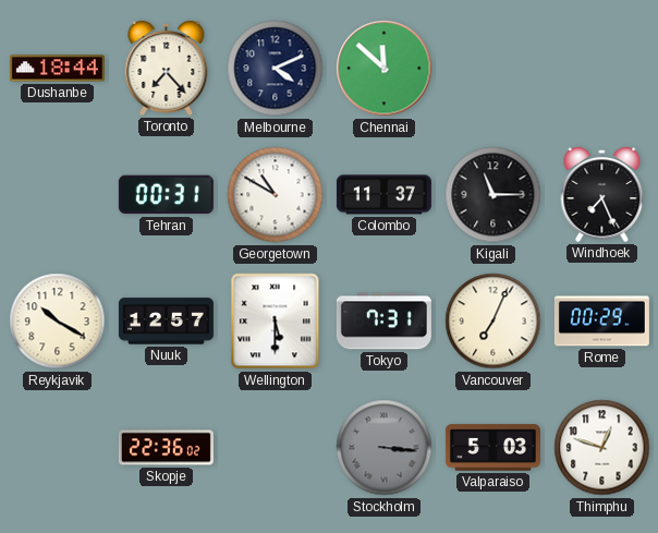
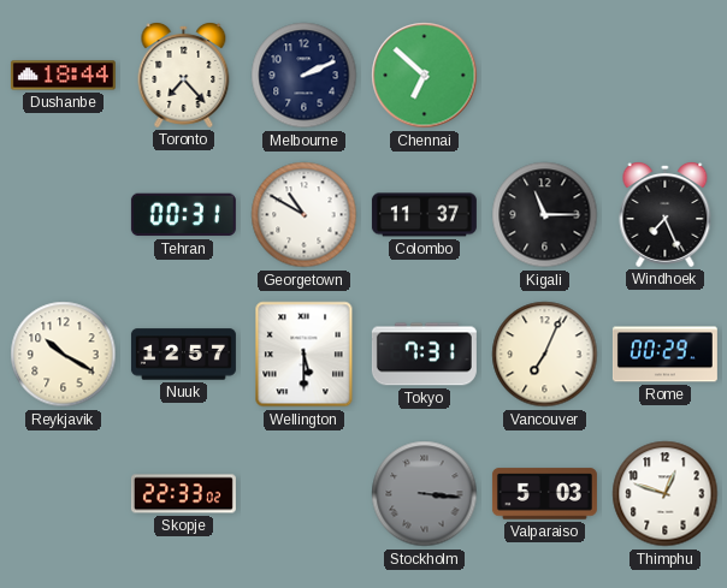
Melbourne: 4:11 -> 2:11
Chennai: 11:52 -> 6:52
Skopje: 22:36 -> 22:33
